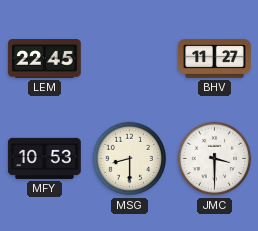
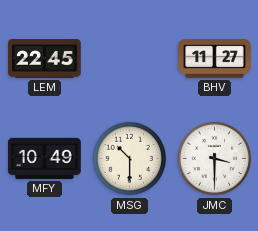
MFY: 10:53 -> 10:49
MSG: 8:30 -> 10:30
